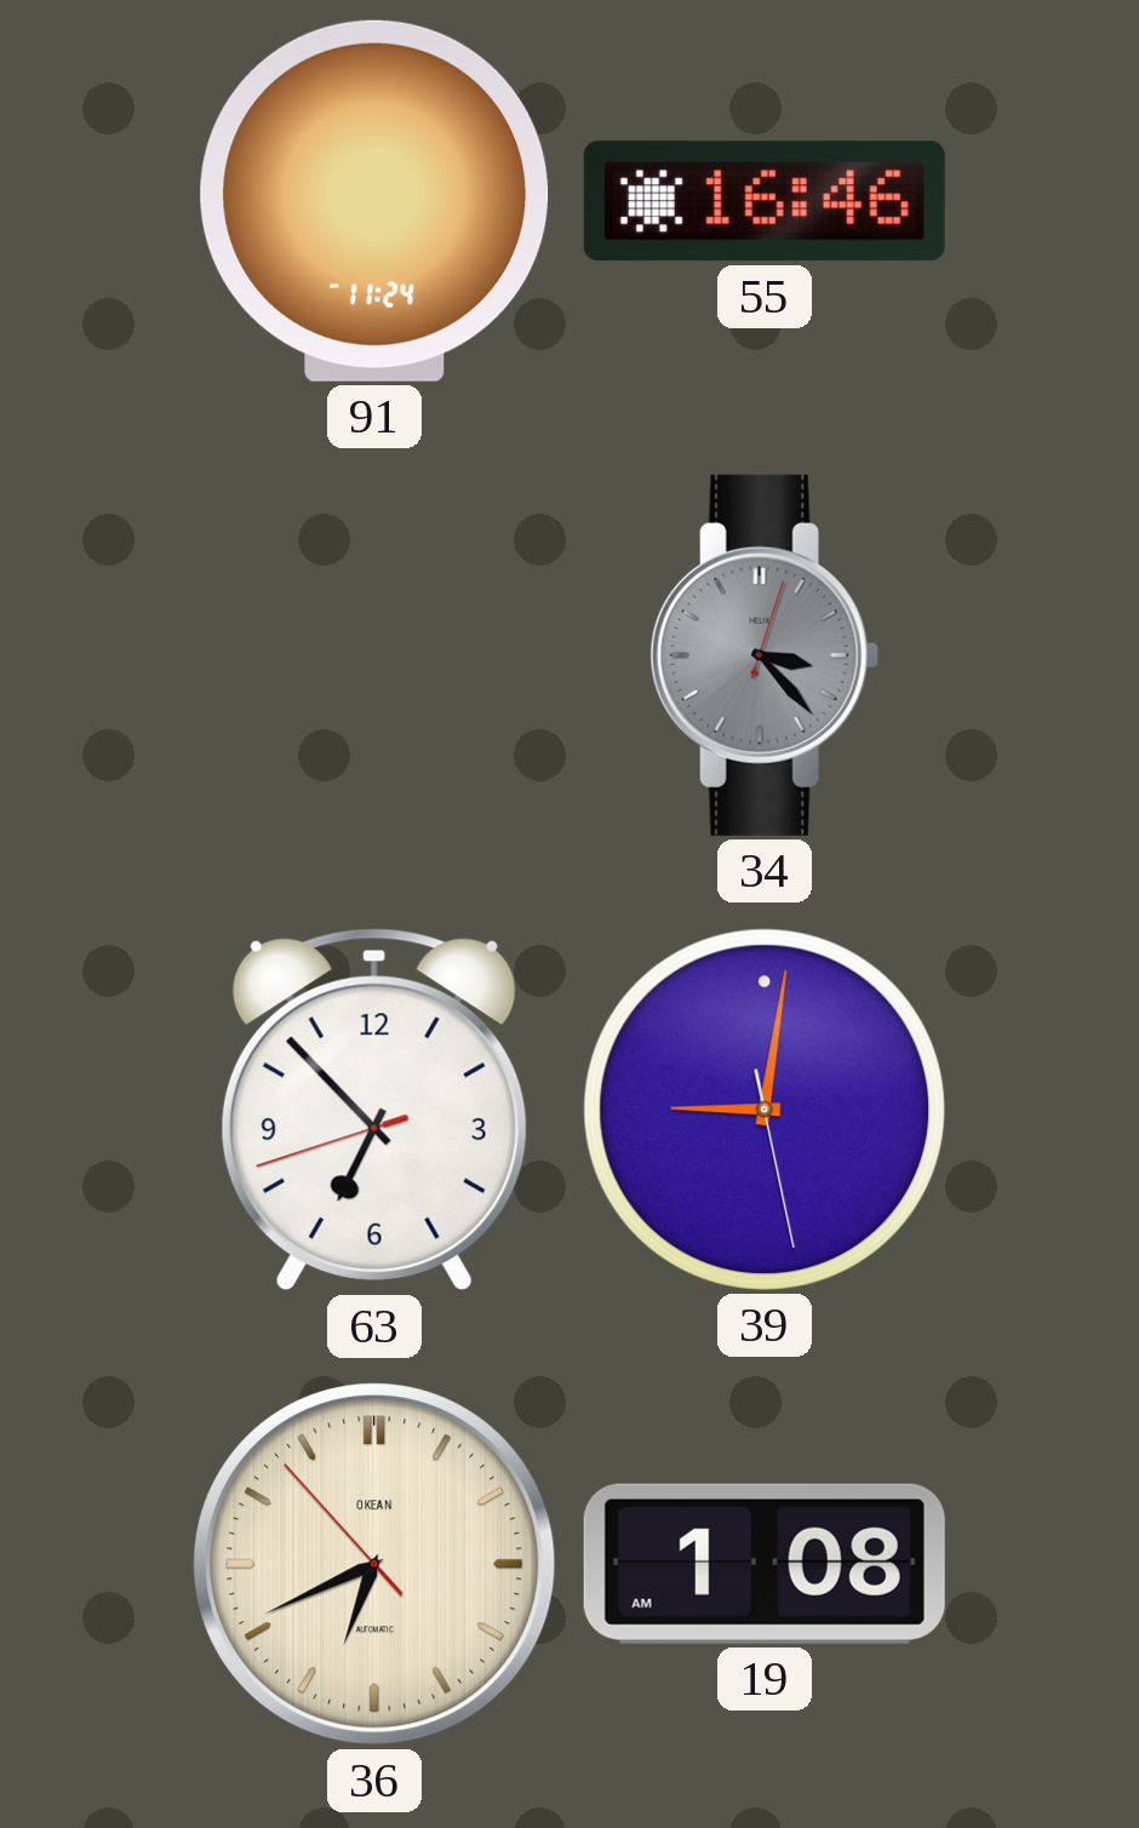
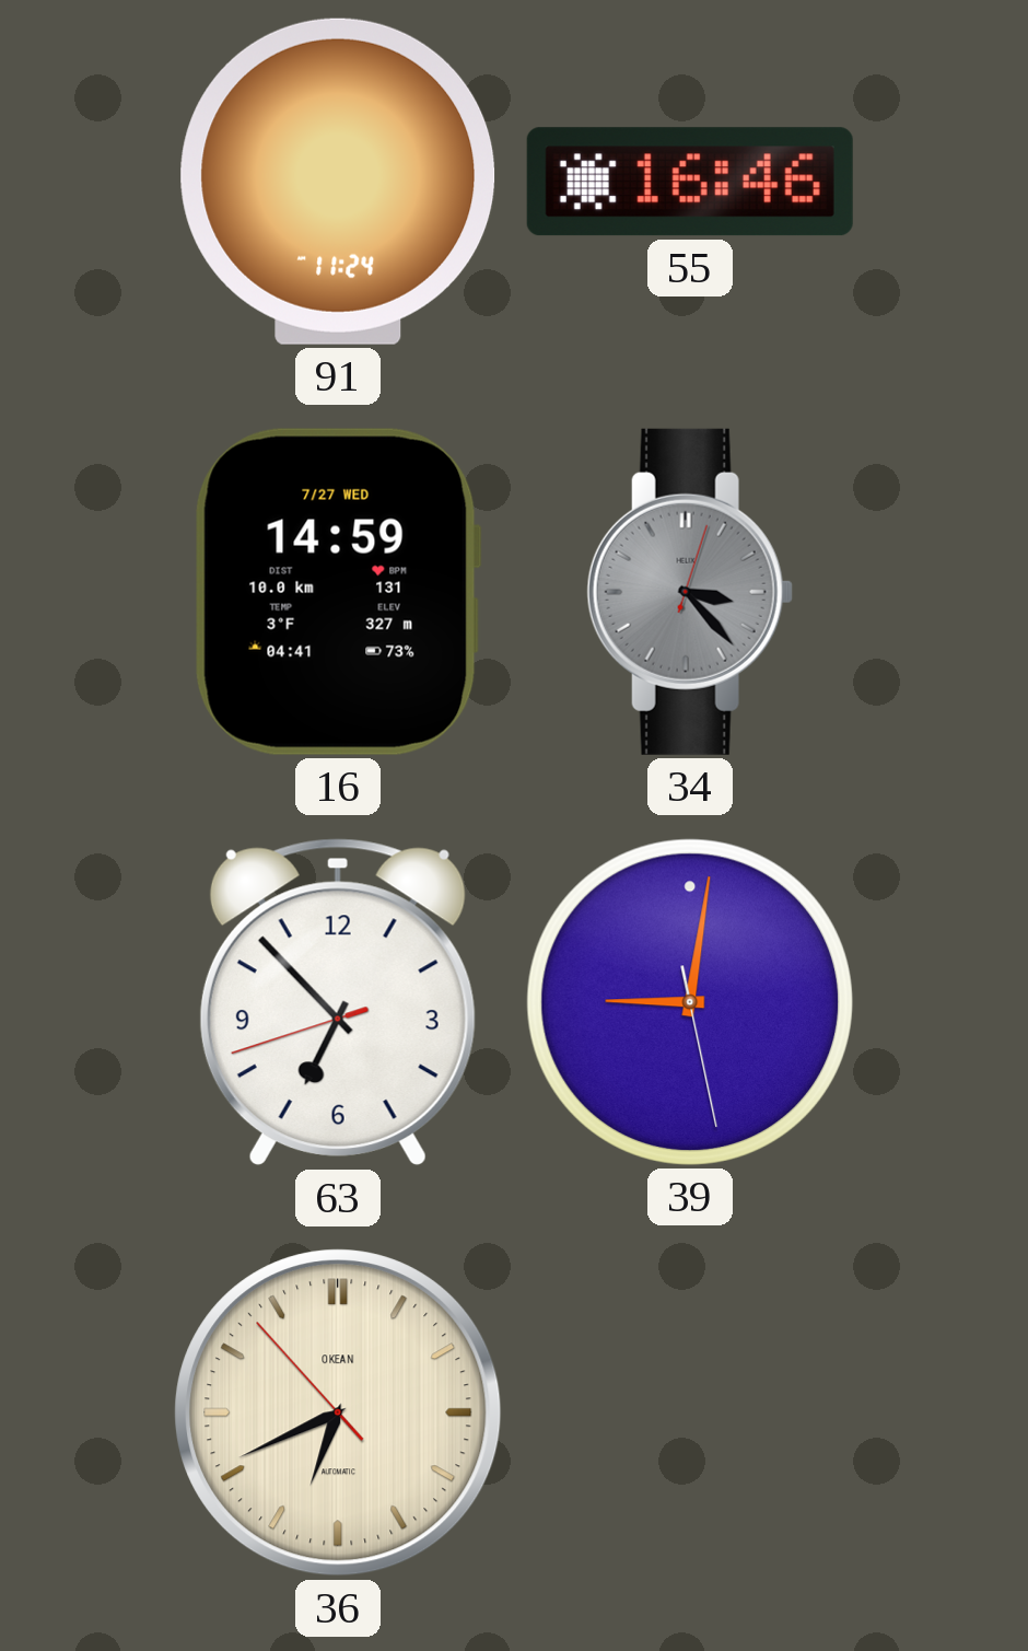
16: none -> 14:59
19: 1:08 -> none
